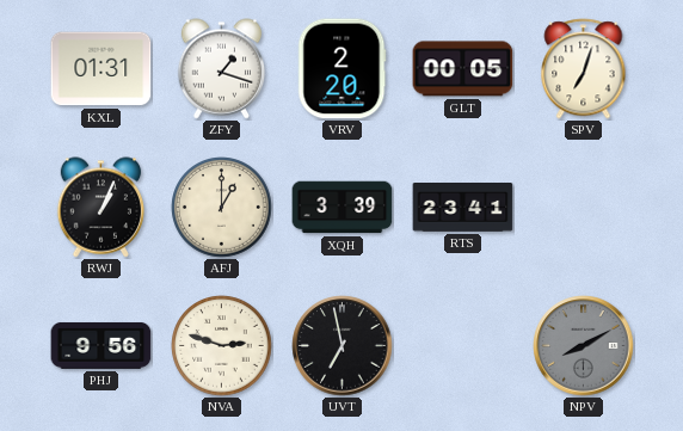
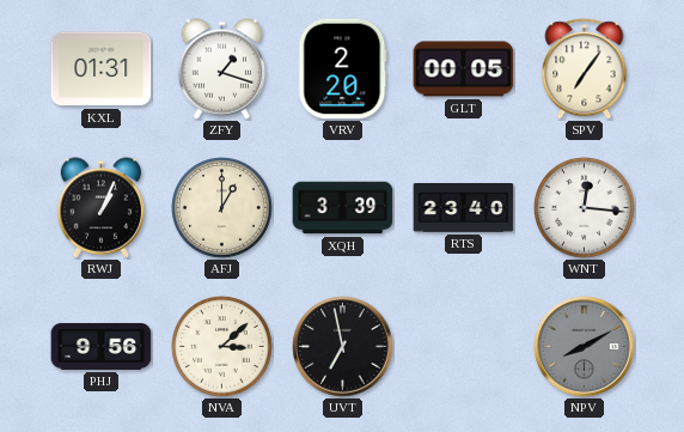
SPV: 7:03 -> 7:06
RTS: 23:41 -> 23:40
WNT: none -> 12:16
NVA: 2:48 -> 3:08
